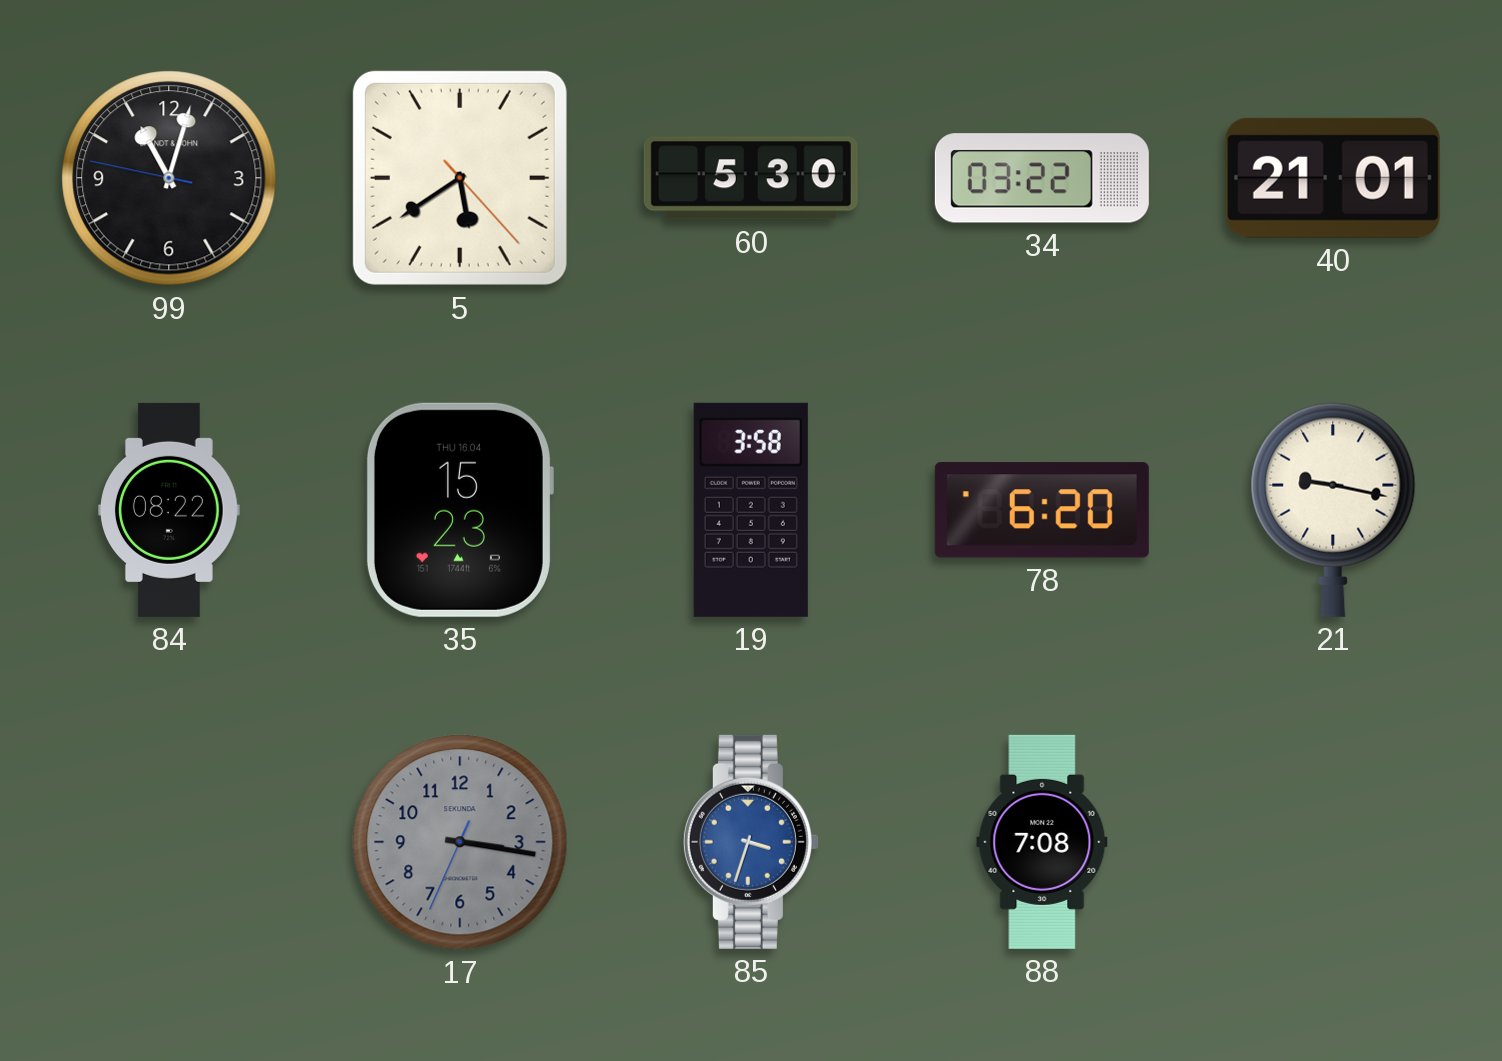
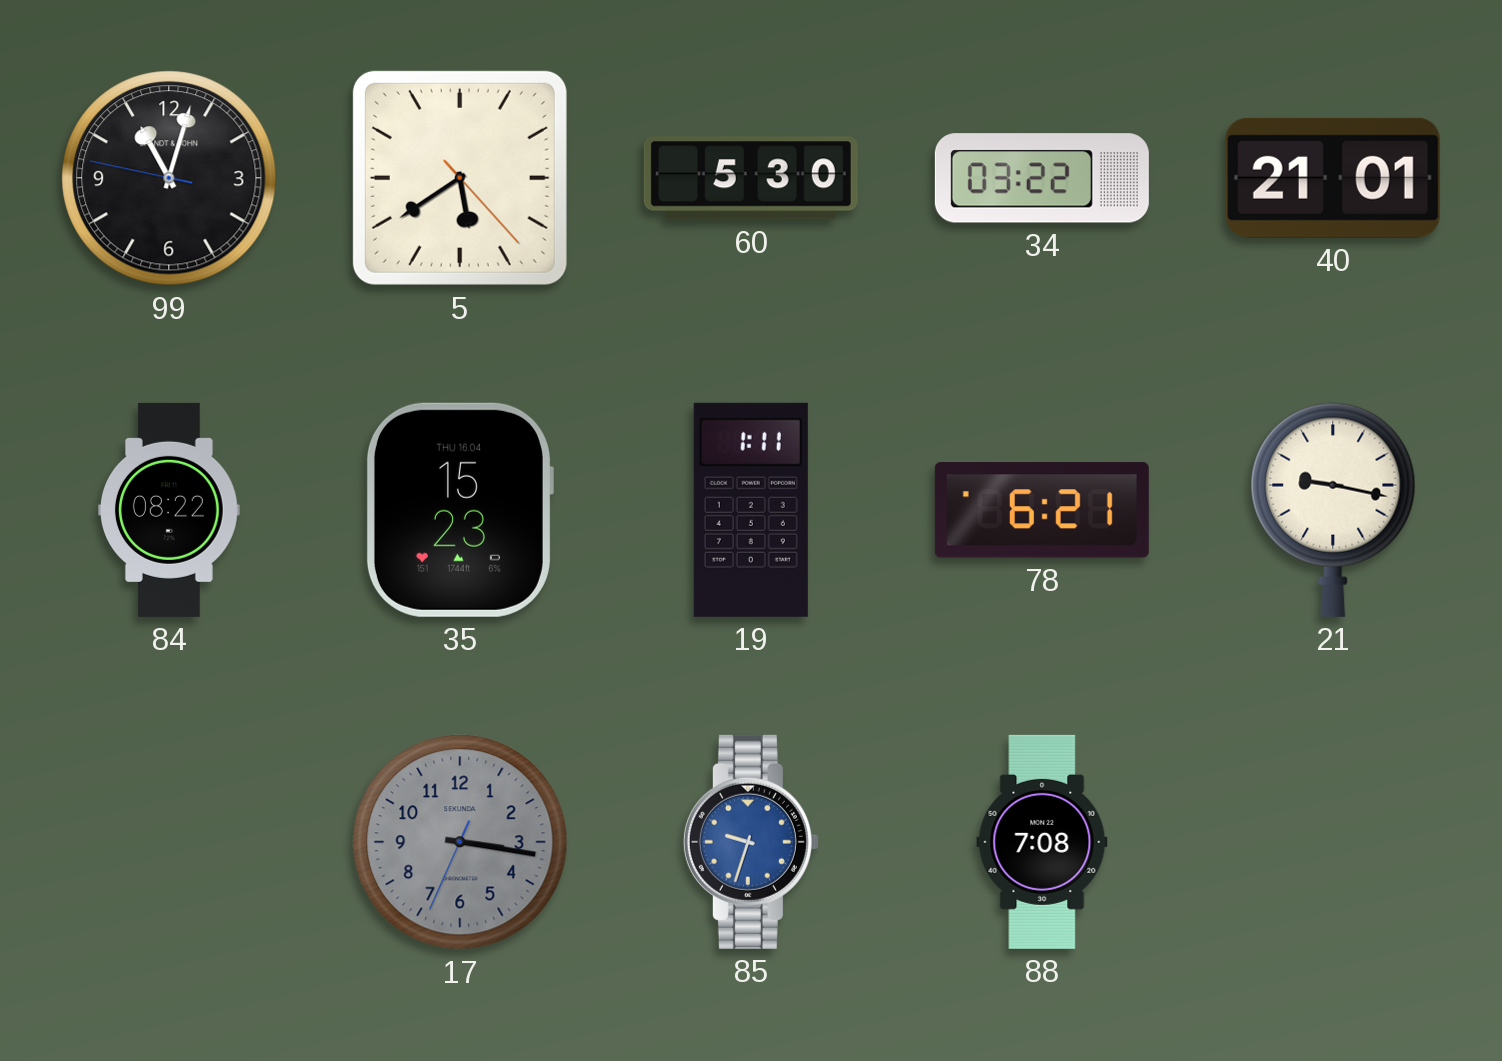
19: 3:58 -> 1:11
78: 6:20 -> 6:21
85: 3:33 -> 9:33
